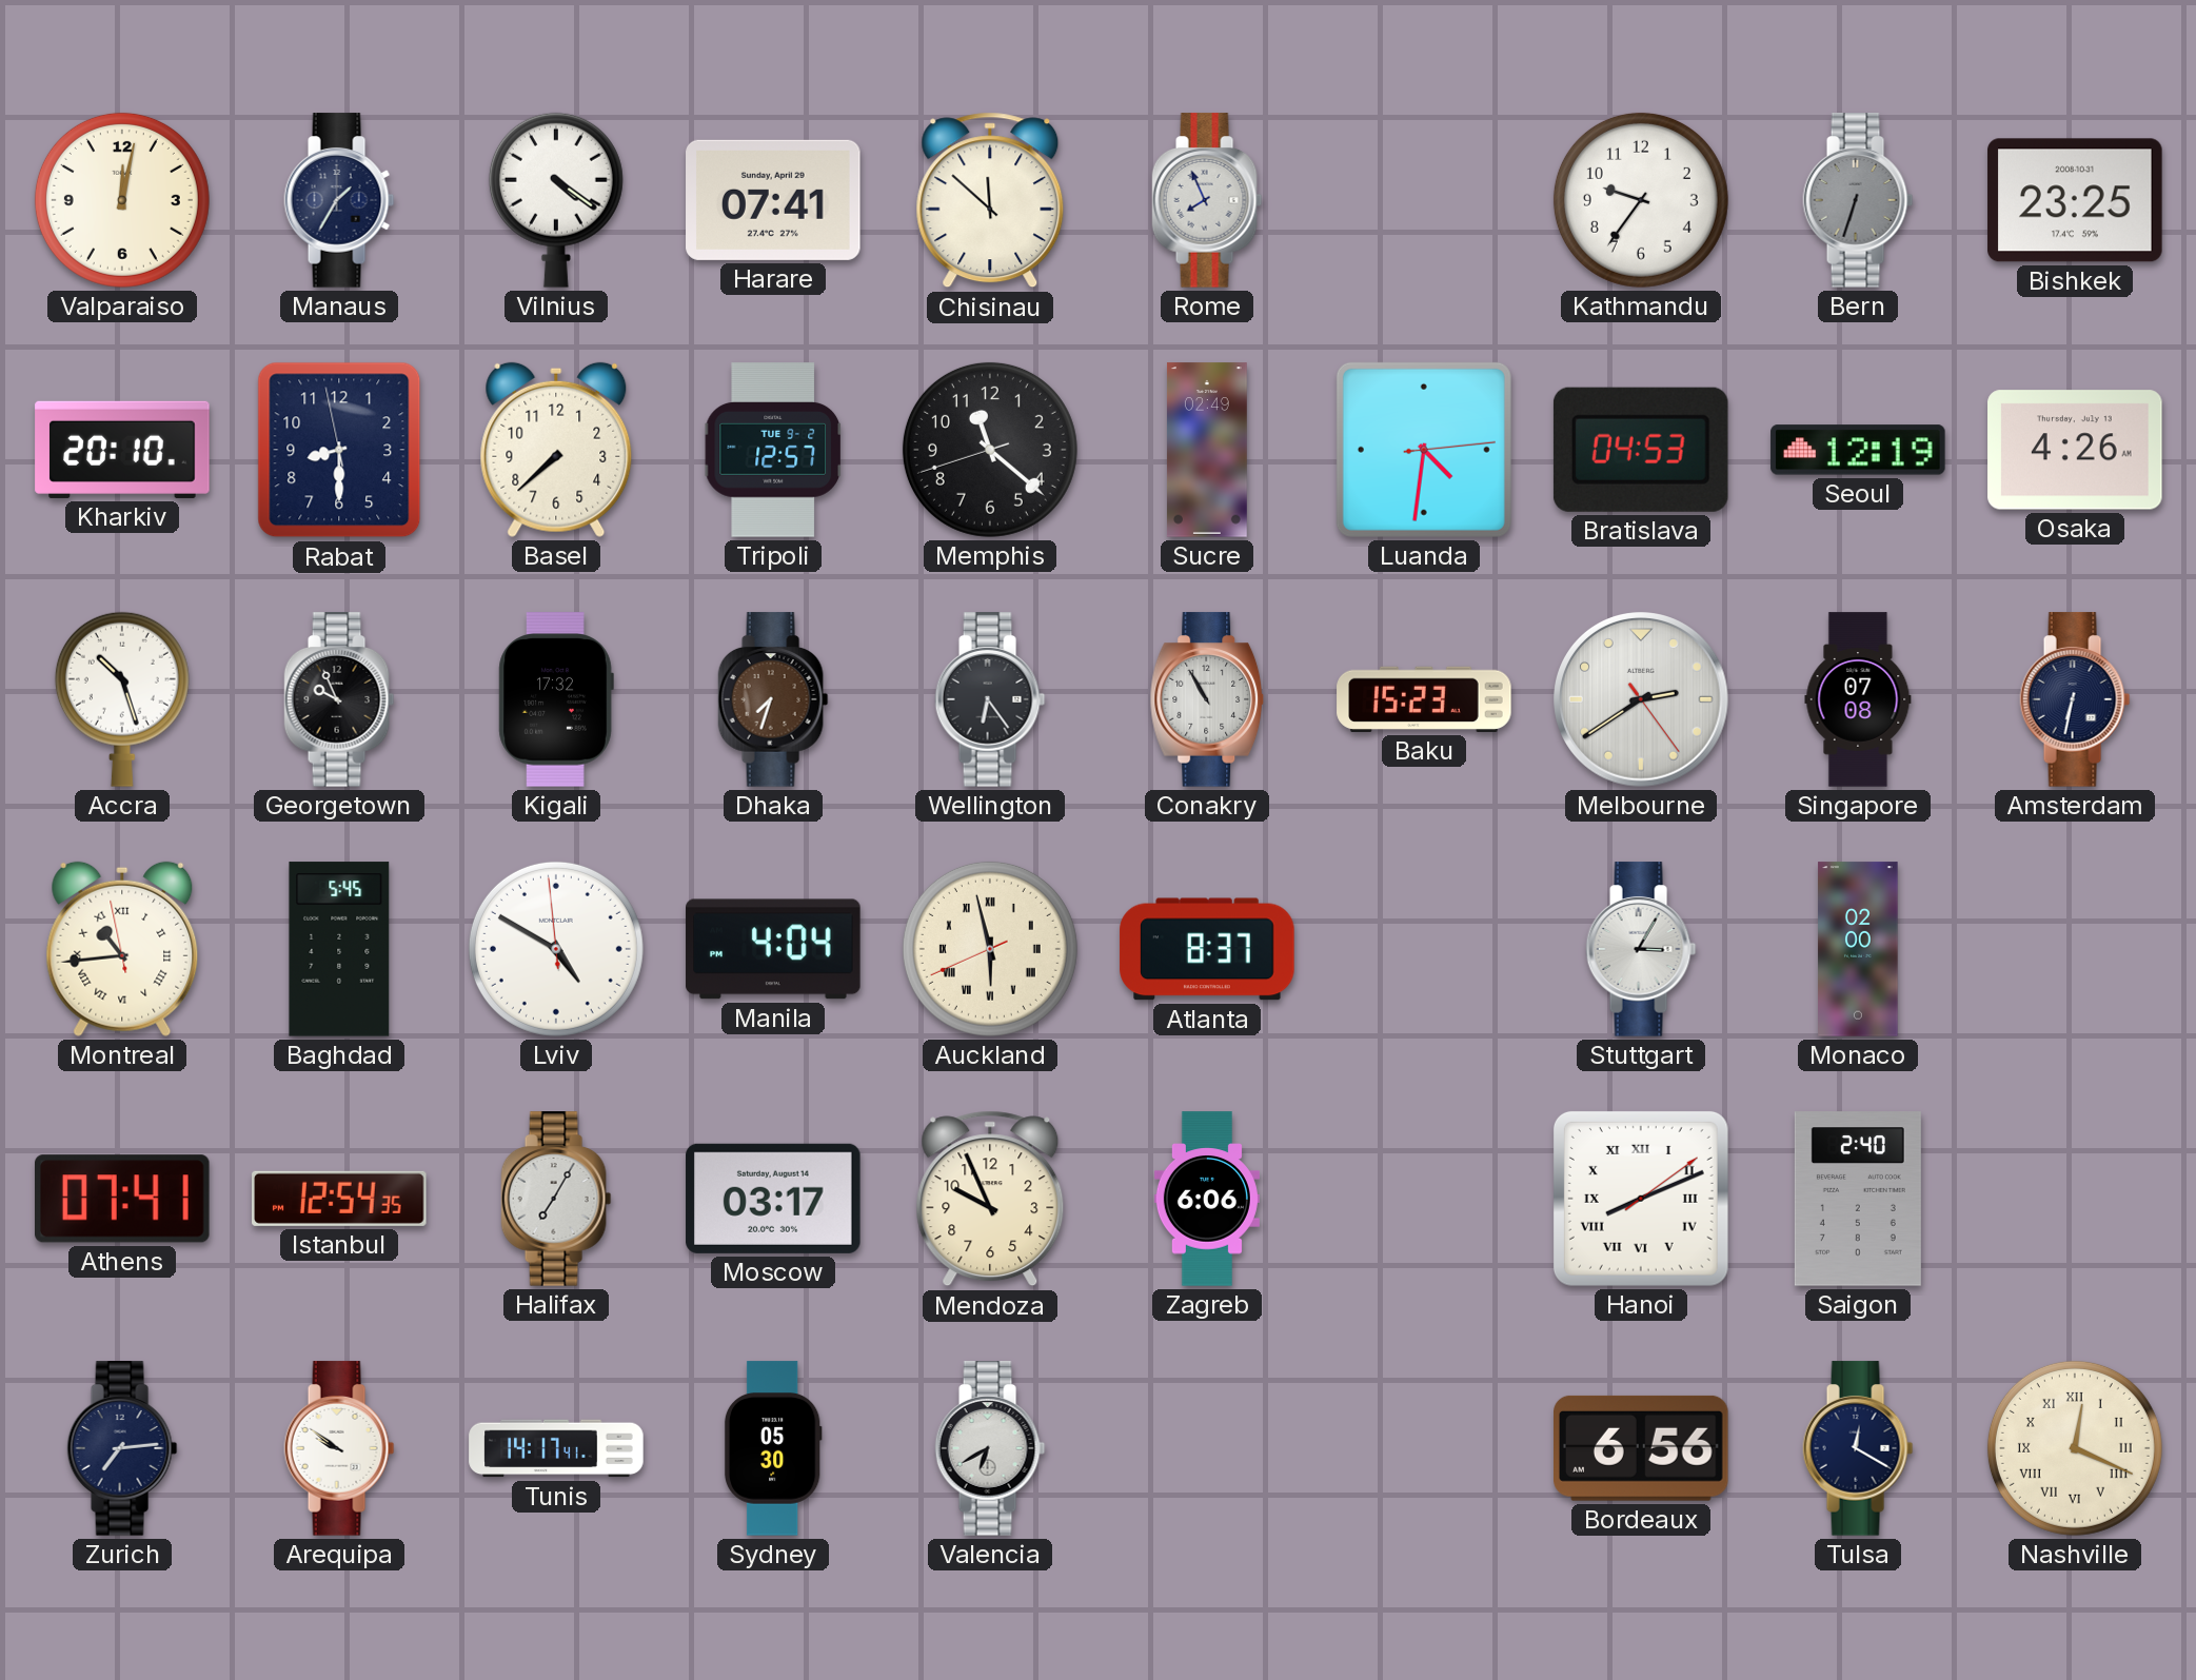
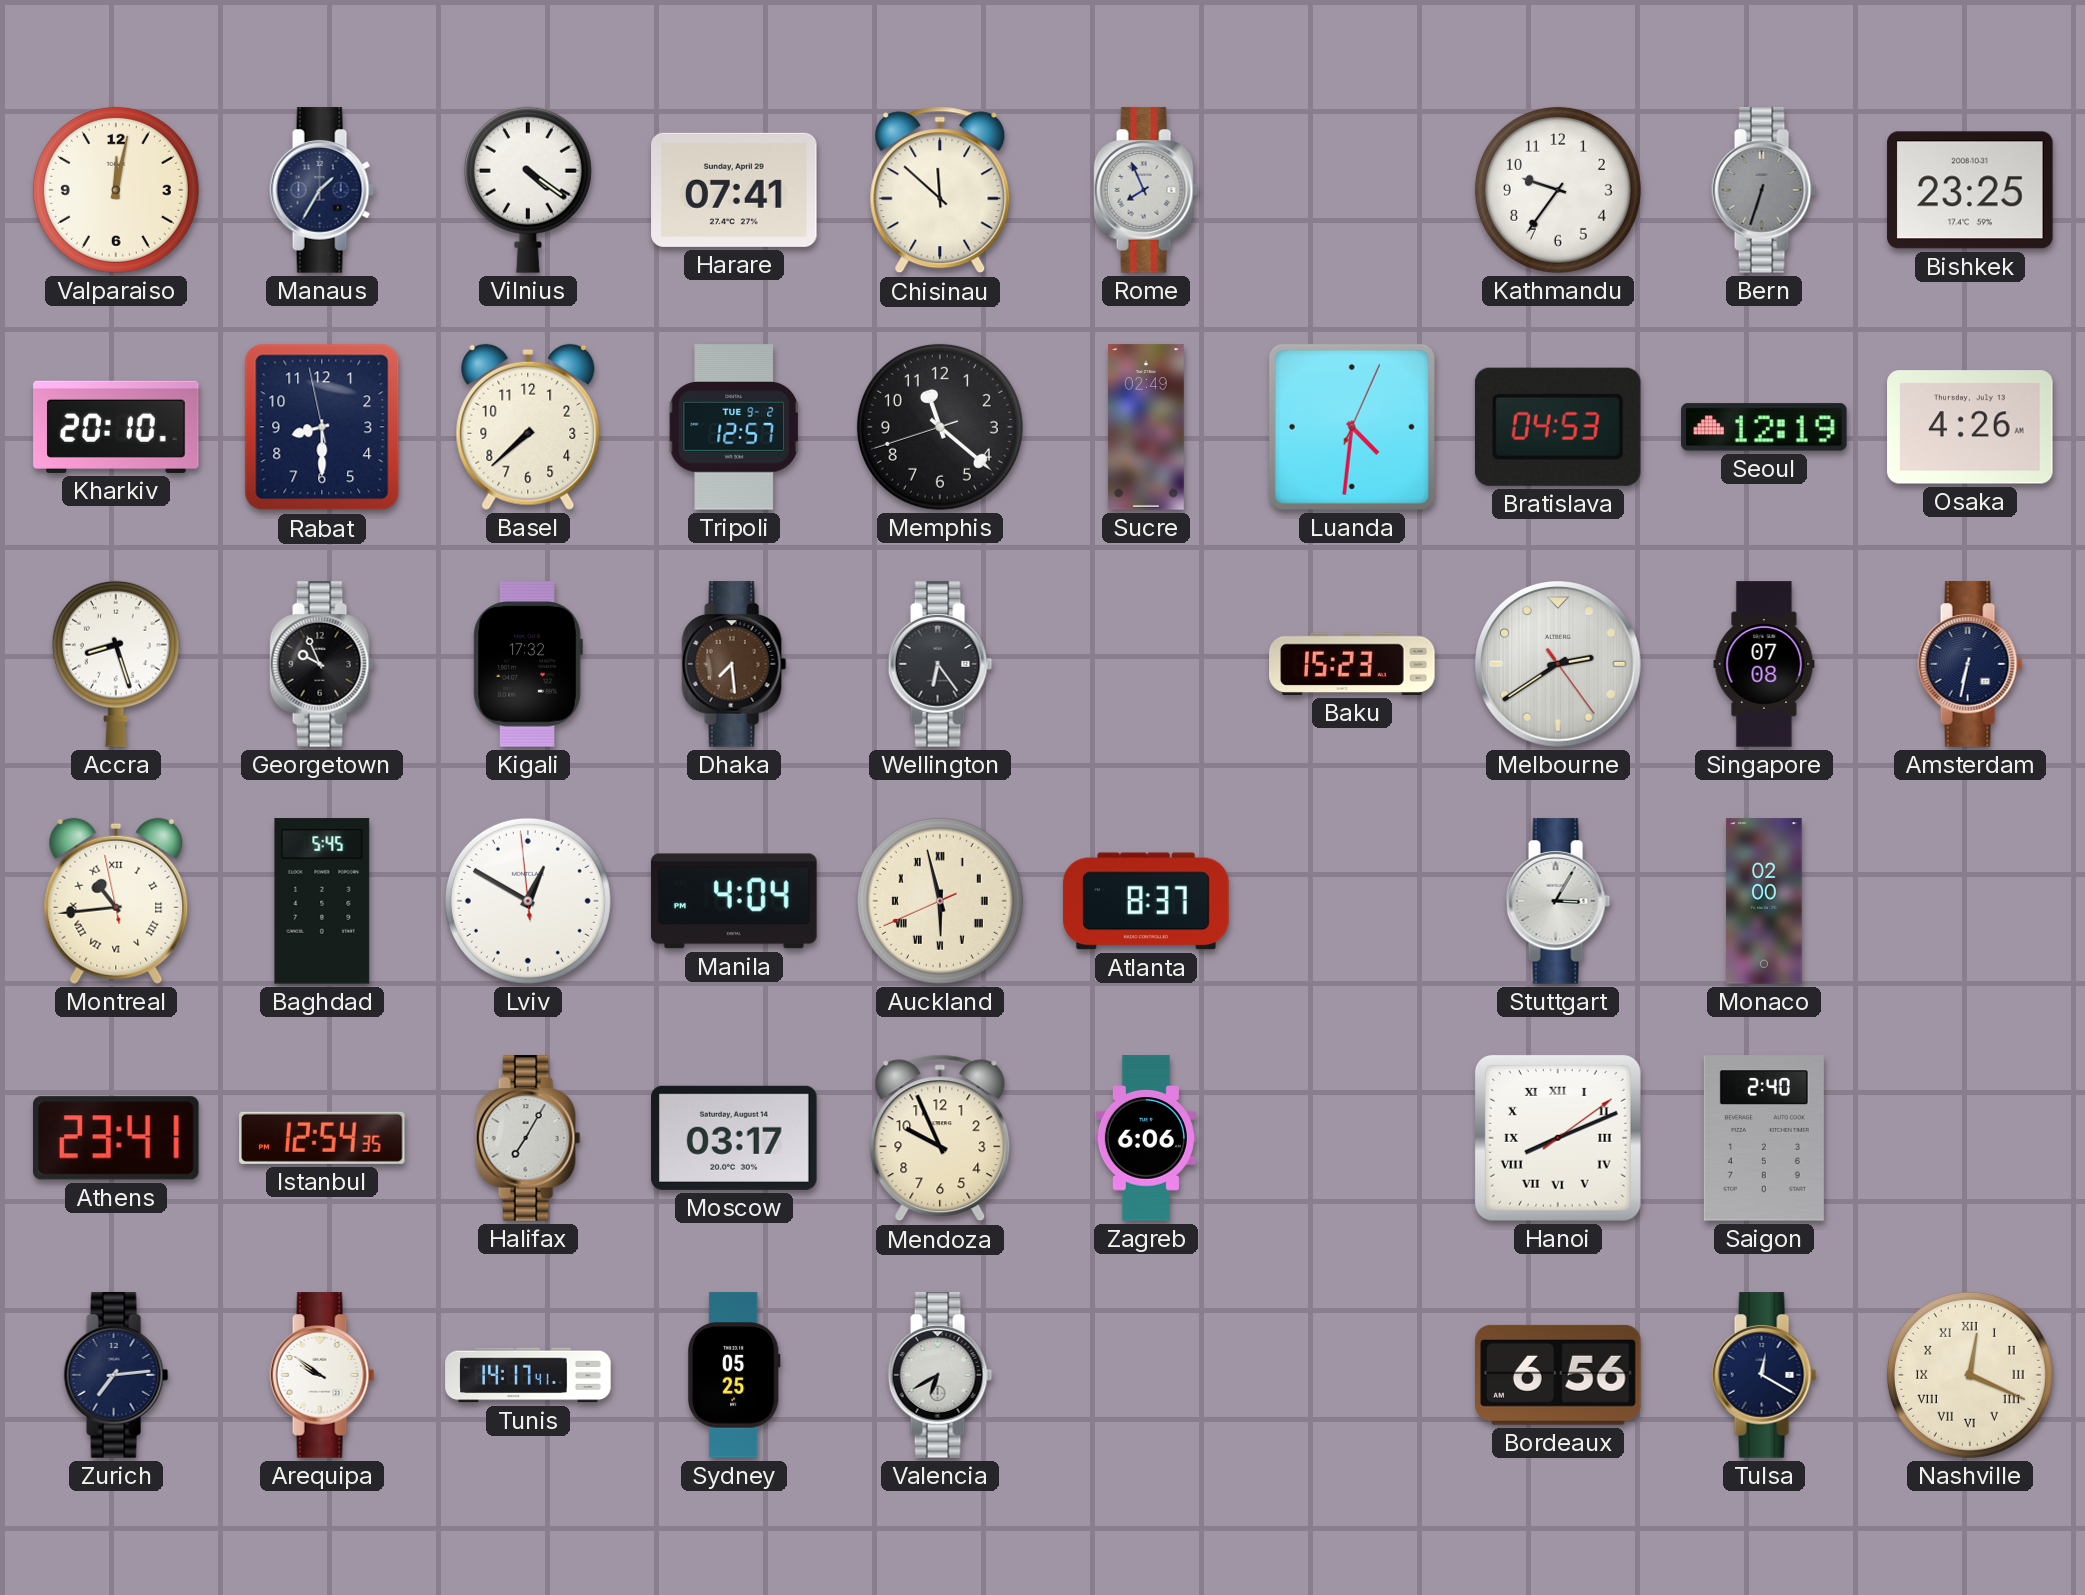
Luanda: 4:31:14 -> 4:31:04
Accra: 10:27 -> 8:27
Dhaka: 7:33 -> 7:29
Conakry: 10:55 -> none
Lviv: 4:49 -> 12:49
Athens: 07:41 -> 23:41
Sydney: 05:30 -> 05:25
